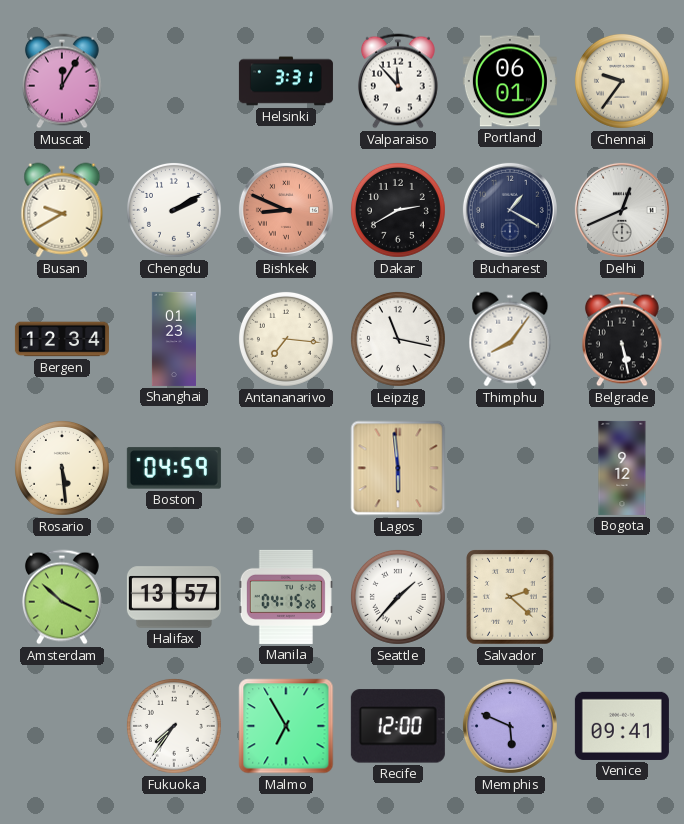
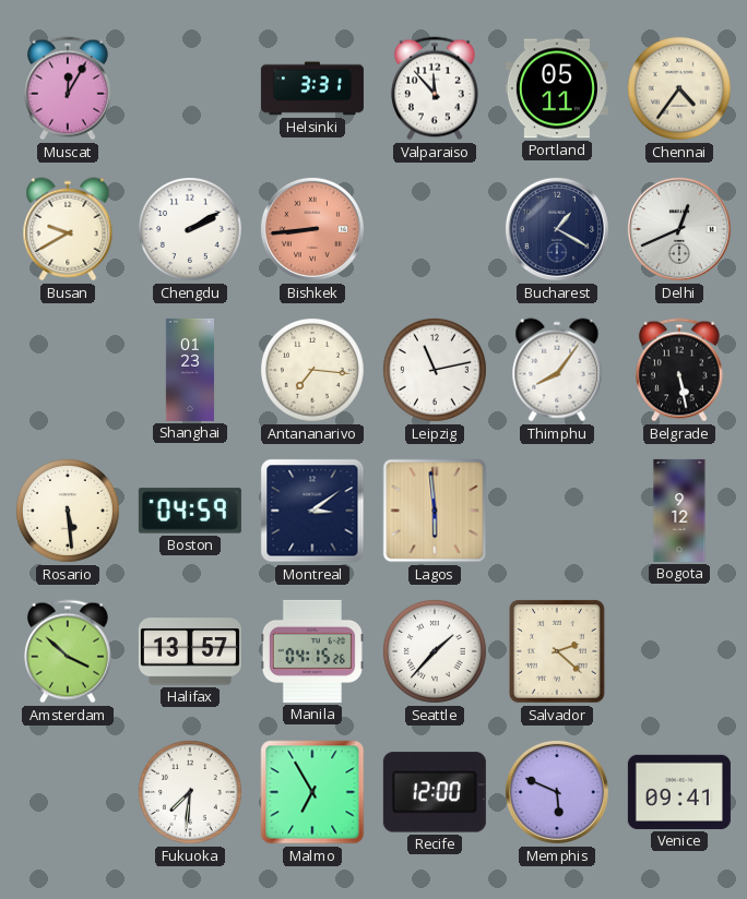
Portland: 06:01 -> 05:11
Chennai: 9:36 -> 4:36
Bishkek: 8:49 -> 8:44
Dakar: 2:40 -> none
Bergen: 12:34 -> none
Leipzig: 11:17 -> 11:13
Montreal: none -> 3:09
Fukuoka: 7:36 -> 7:31
